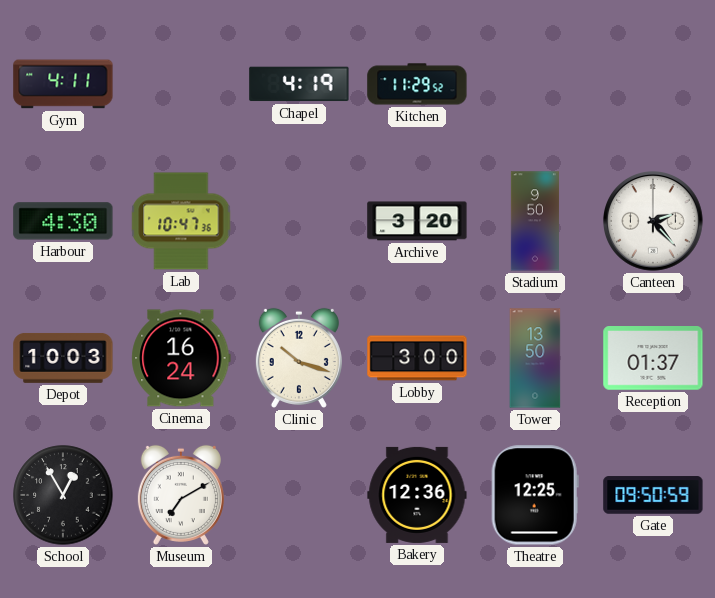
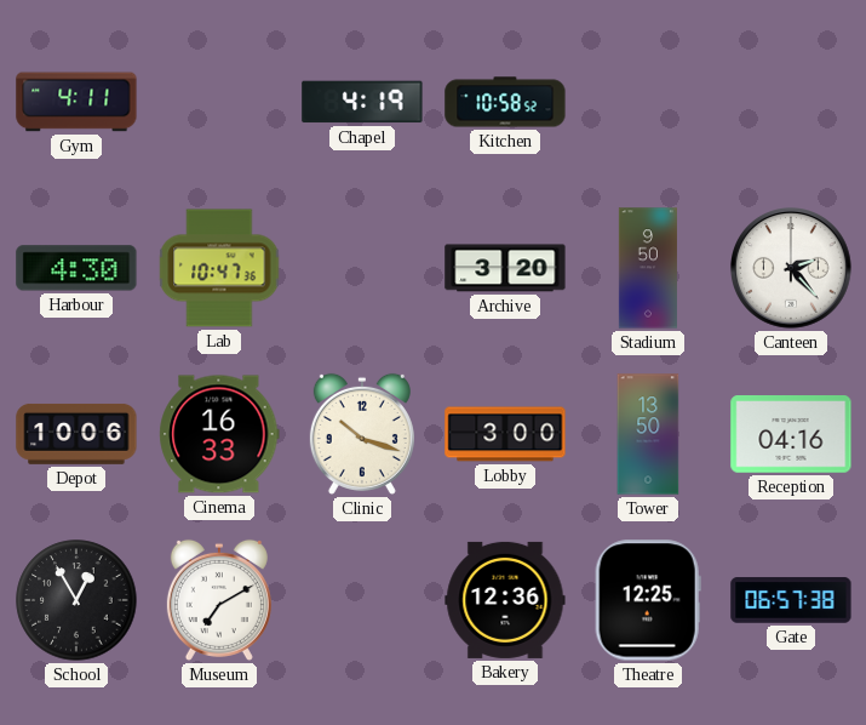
Kitchen: 11:29 -> 10:58
Depot: 10:03 -> 10:06
Cinema: 16:24 -> 16:33
Reception: 01:37 -> 04:16
Gate: 09:50 -> 06:57
